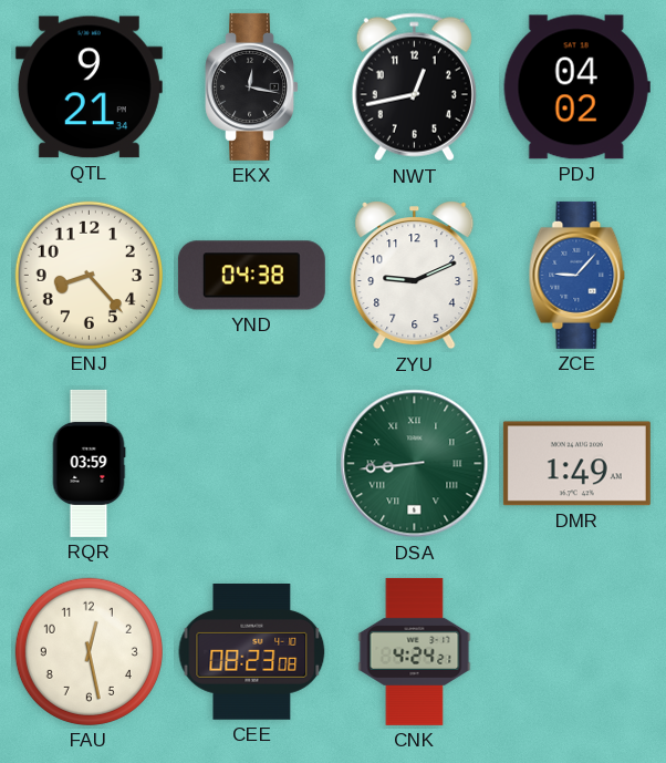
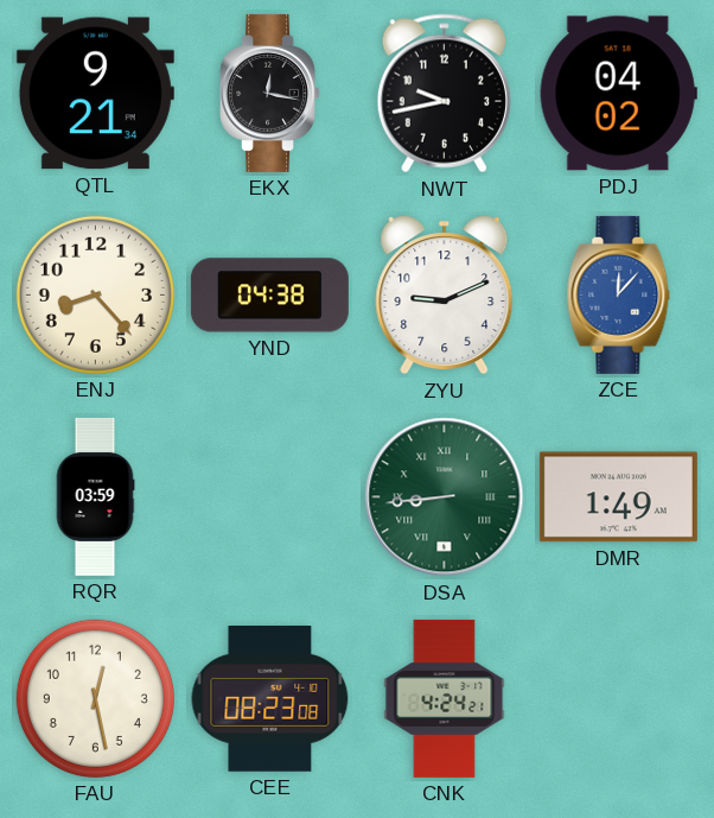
NWT: 12:43 -> 9:43
ZCE: 9:07 -> 12:07
